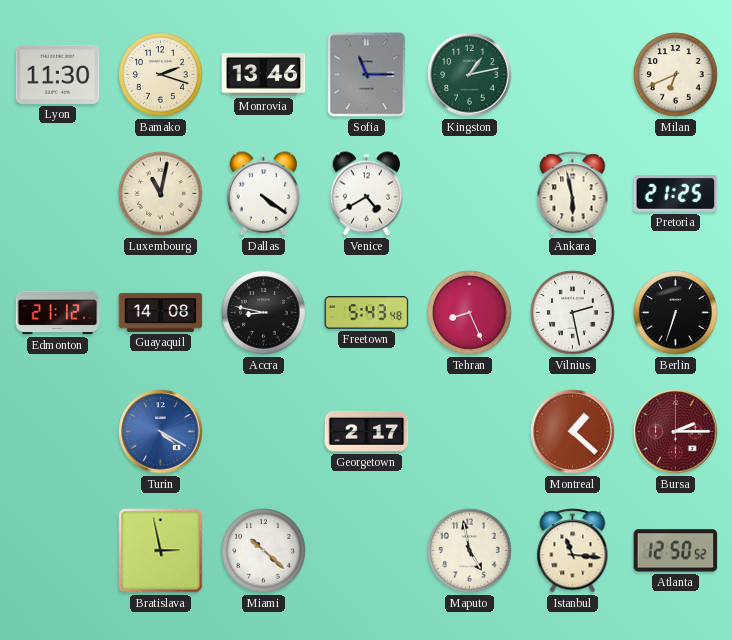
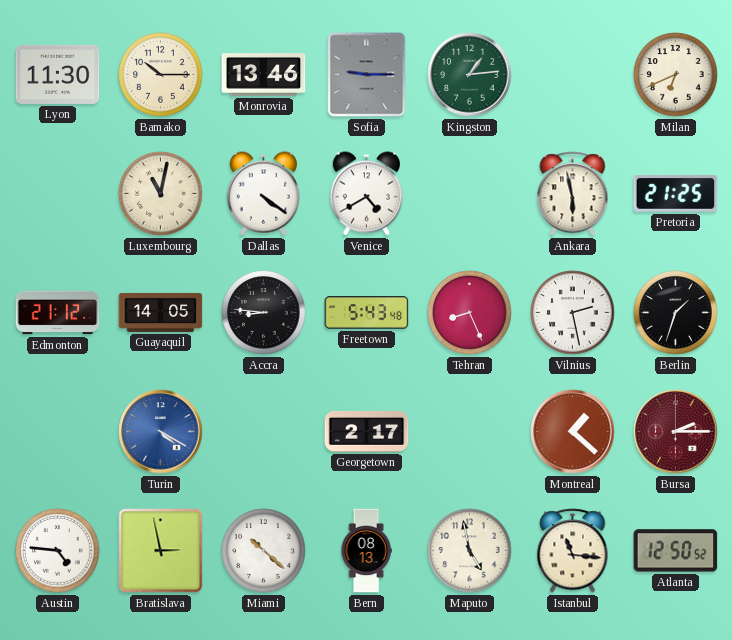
Bamako: 2:18 -> 10:15
Sofia: 11:15 -> 9:15
Kingston: 1:13 -> 1:14
Guayaquil: 14:08 -> 14:05
Accra: 8:47 -> 8:46
Berlin: 6:33 -> 1:33
Austin: none -> 4:46
Bern: none -> 08:13
